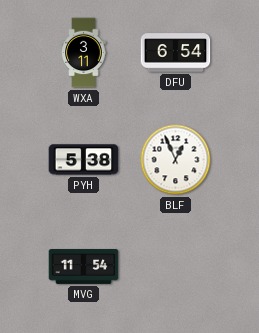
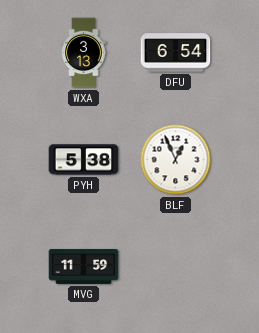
WXA: 3:11 -> 3:13
MVG: 11:54 -> 11:59
